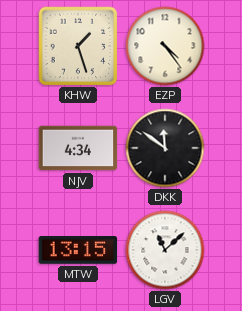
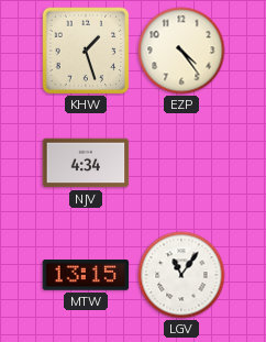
DKK: 11:51 -> none
LGV: 11:08 -> 11:06
